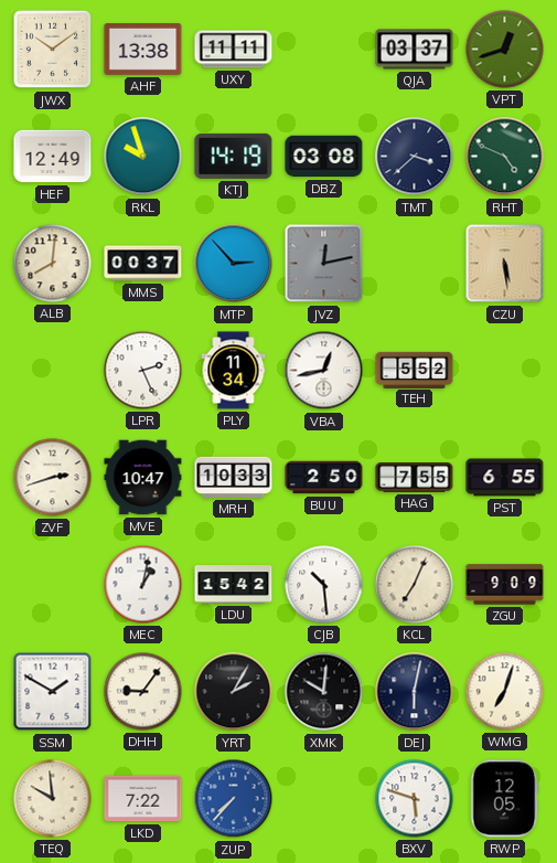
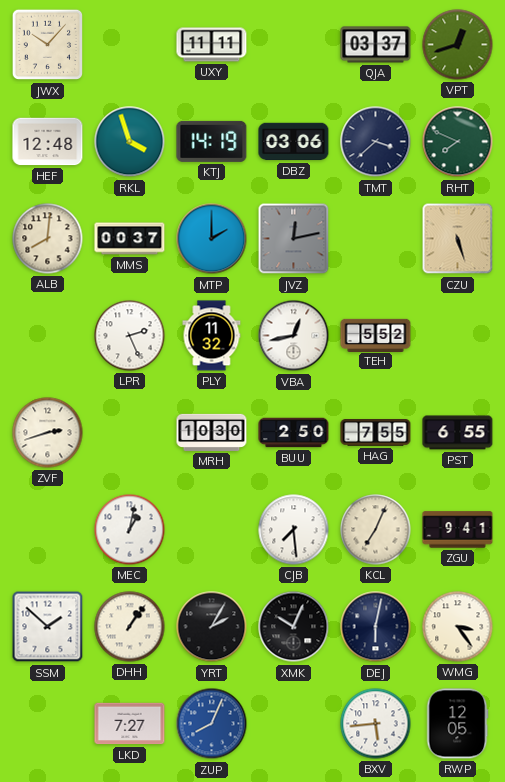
JWX: 10:09 -> 10:07
AHF: 13:38 -> none
HEF: 12:49 -> 12:48
RKL: 9:57 -> 3:57
DBZ: 03:08 -> 03:06
RHT: 4:49 -> 7:49
MTP: 2:53 -> 2:00
CZU: 5:29 -> 5:27
PLY: 11:34 -> 11:32
MVE: 10:47 -> none
MRH: 10:33 -> 10:30
LDU: 15:42 -> none
CJB: 10:29 -> 7:29
ZGU: 9:09 -> 9:41
SSM: 1:50 -> 1:52
DHH: 9:06 -> 1:06
XMK: 10:01 -> 10:04
WMG: 7:03 -> 3:24
TEQ: 9:59 -> none
LKD: 7:22 -> 7:27
ZUP: 7:37 -> 8:04
BXV: 5:48 -> 5:44
